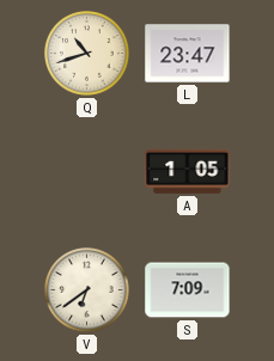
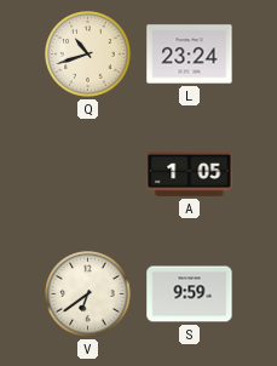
L: 23:47 -> 23:24
S: 7:09 -> 9:59
